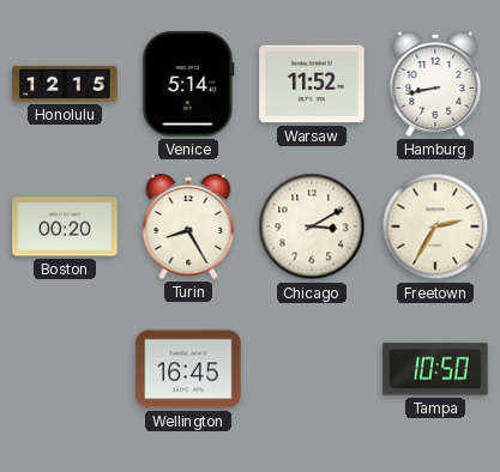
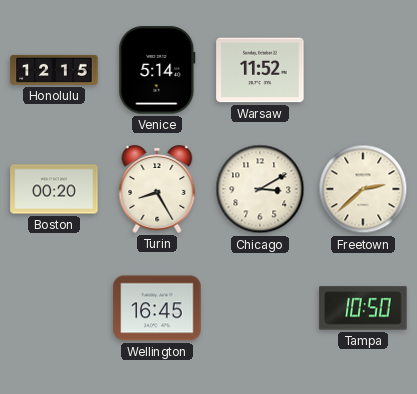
Hamburg: 8:43 -> none
Freetown: 2:35 -> 2:38
